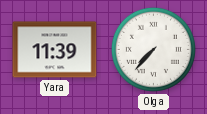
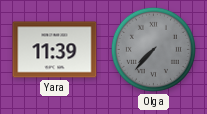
Olga dial: white -> grey
